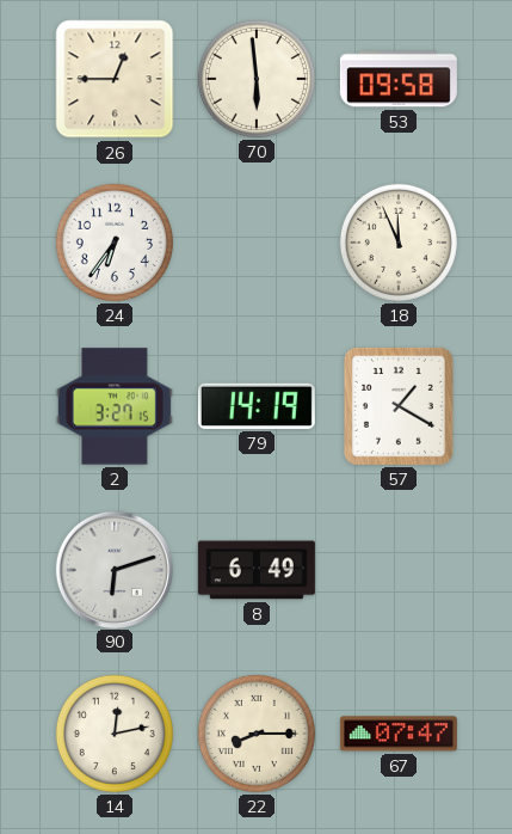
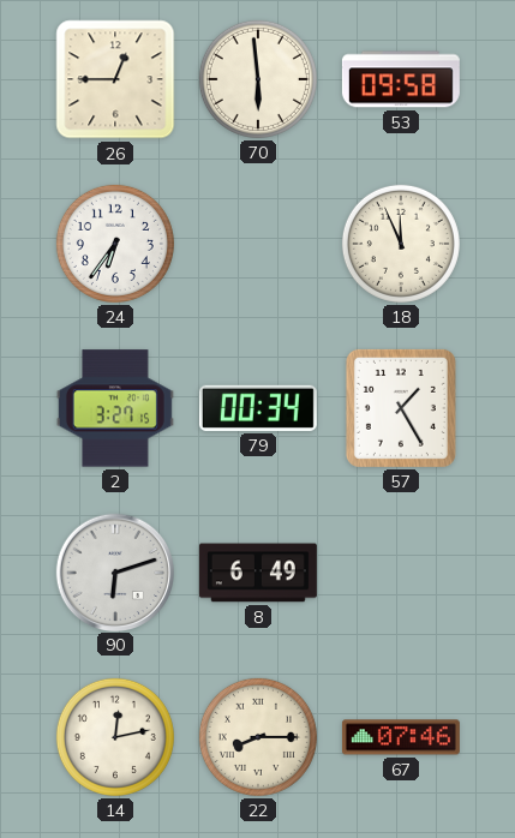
79: 14:19 -> 00:34
57: 1:20 -> 1:25
67: 07:47 -> 07:46
